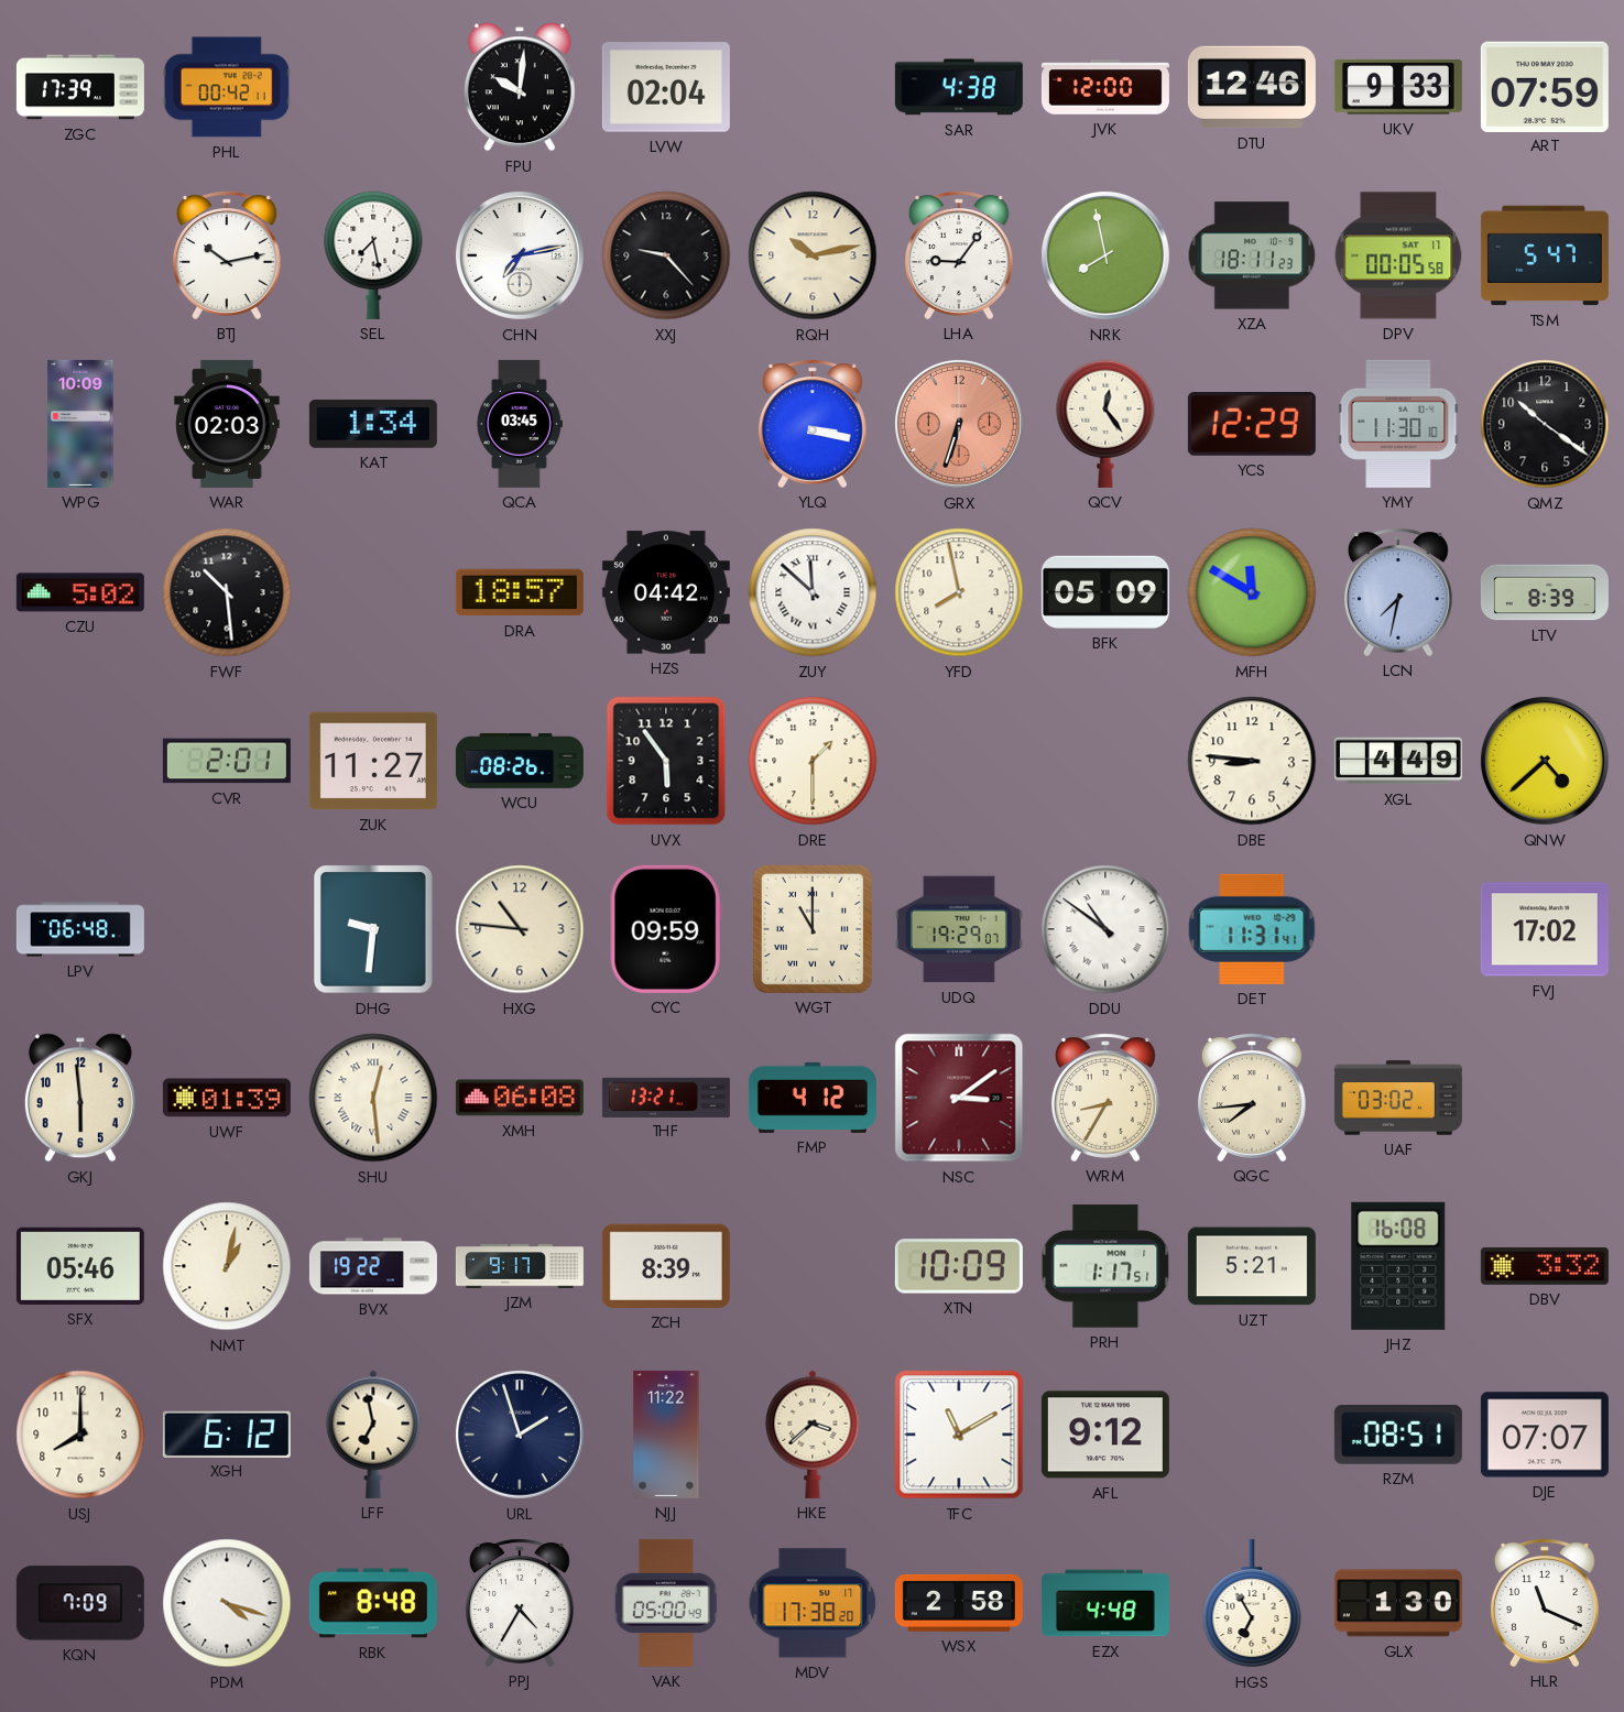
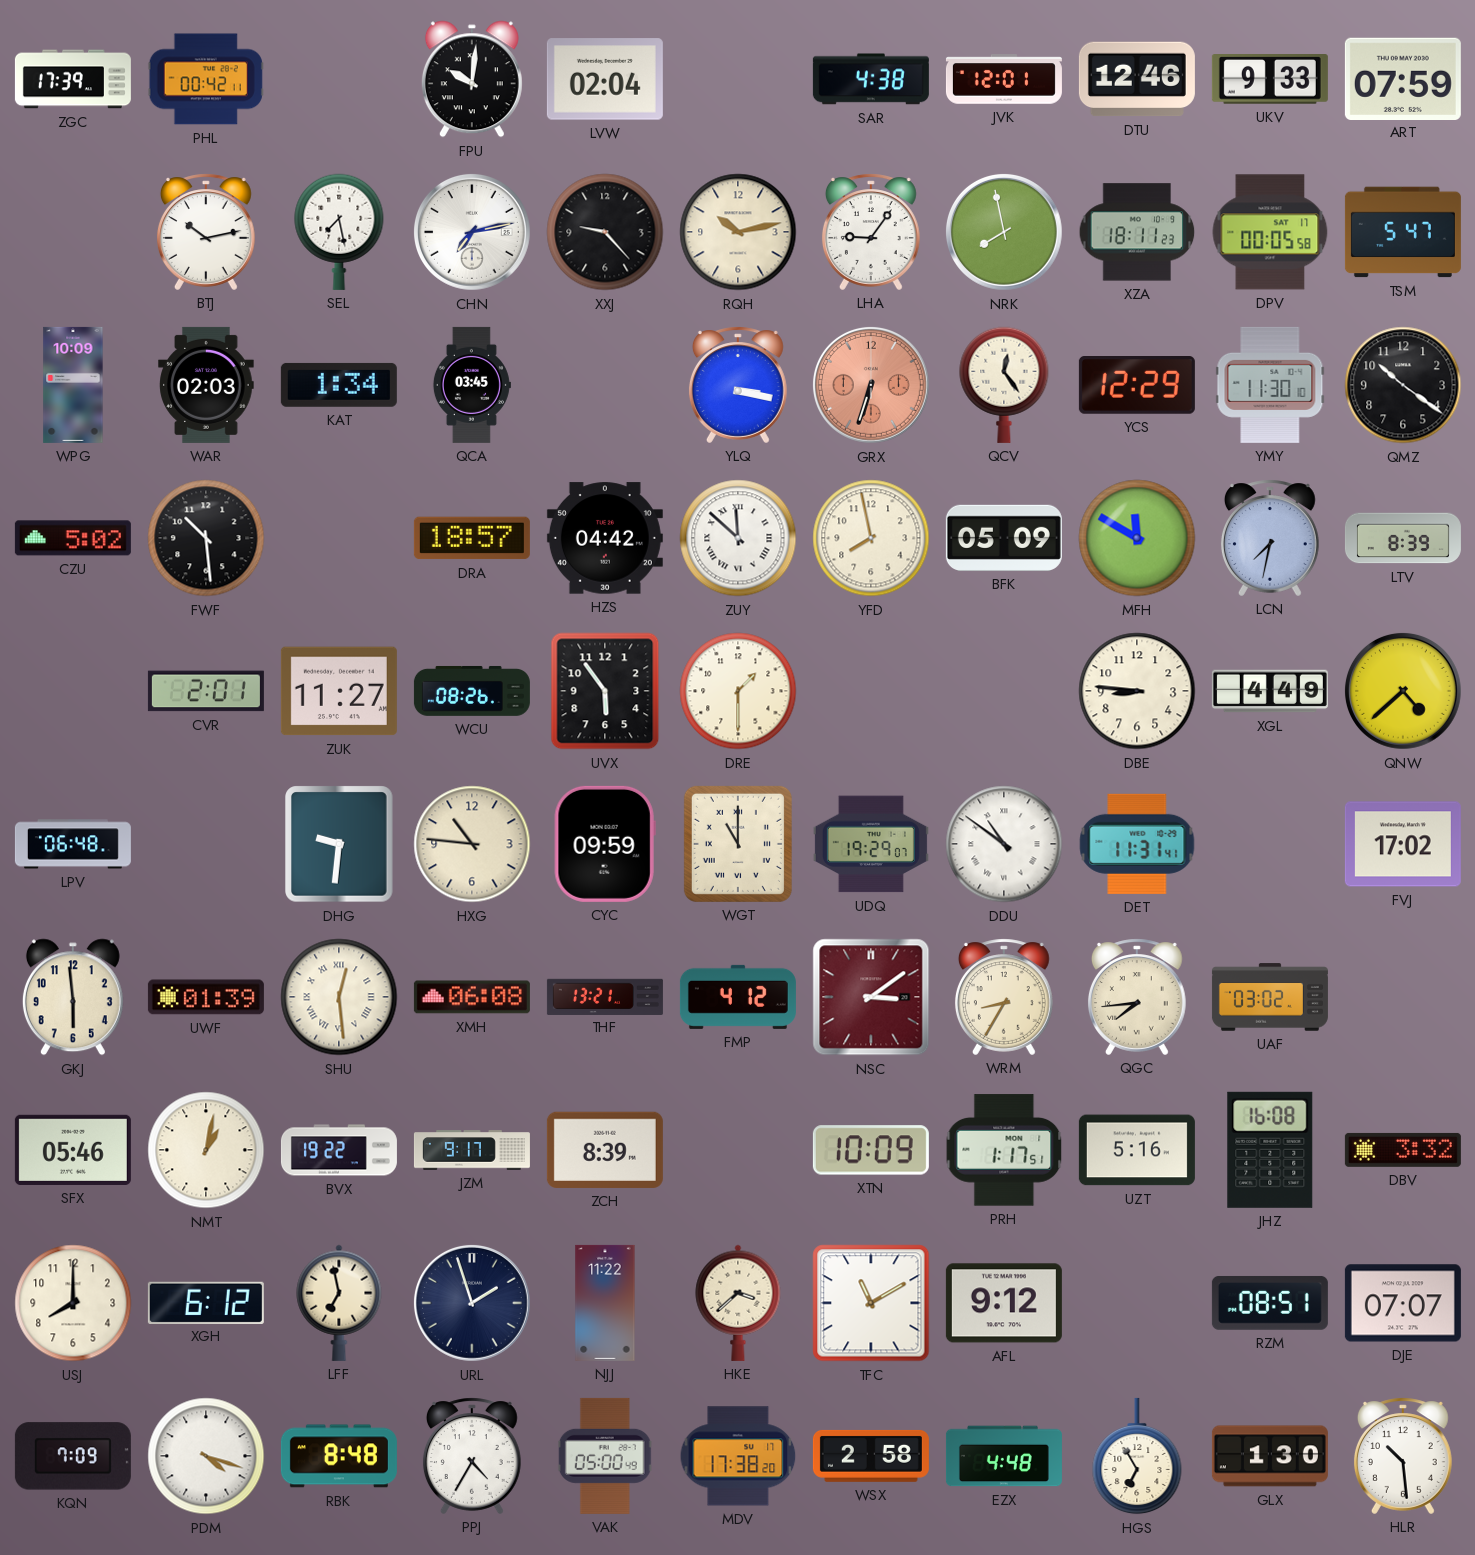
JVK: 12:00 -> 12:01
UZT: 5:21 -> 5:16
HLR: 11:19 -> 10:29
